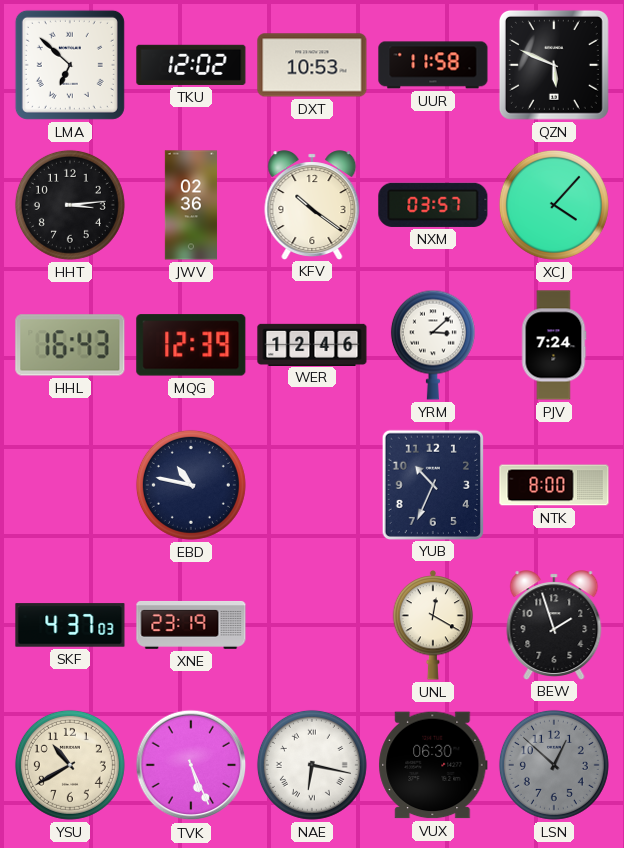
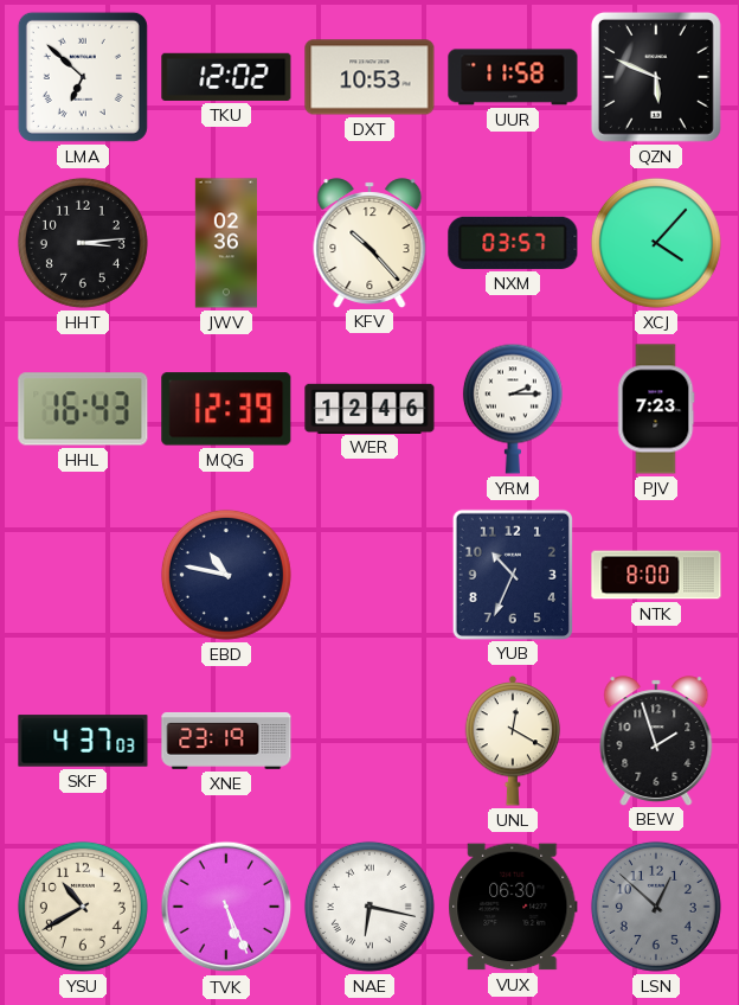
KFV: 10:21 -> 10:23
YRM: 3:08 -> 2:15
PJV: 7:24 -> 7:23
